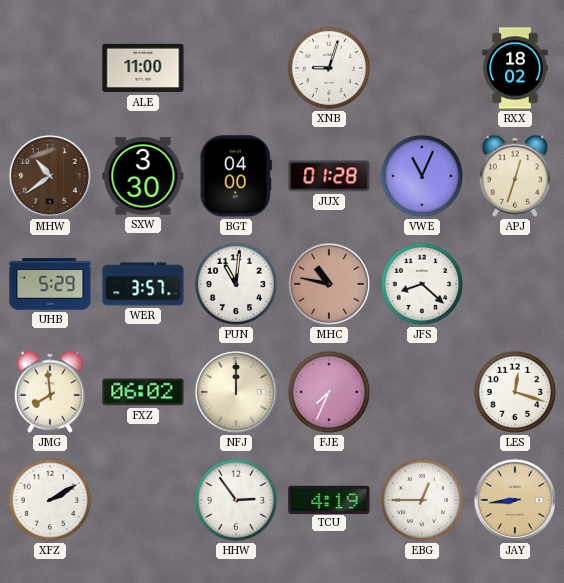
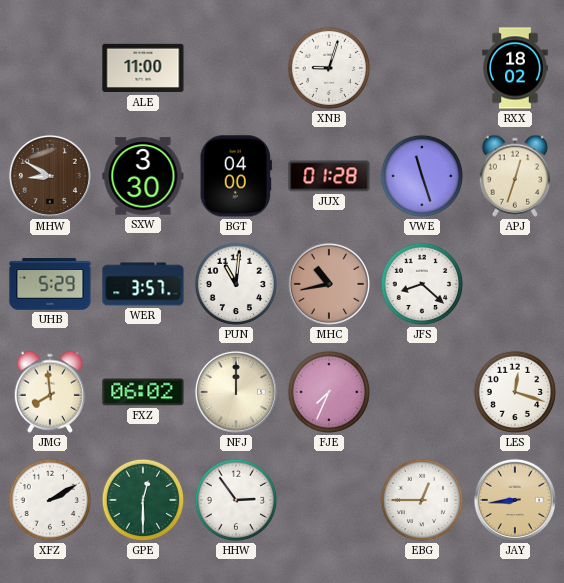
MHW: 10:39 -> 8:50
VWE: 11:04 -> 11:27
MHC: 10:47 -> 10:43
GPE: none -> 12:30
TCU: 4:19 -> none
